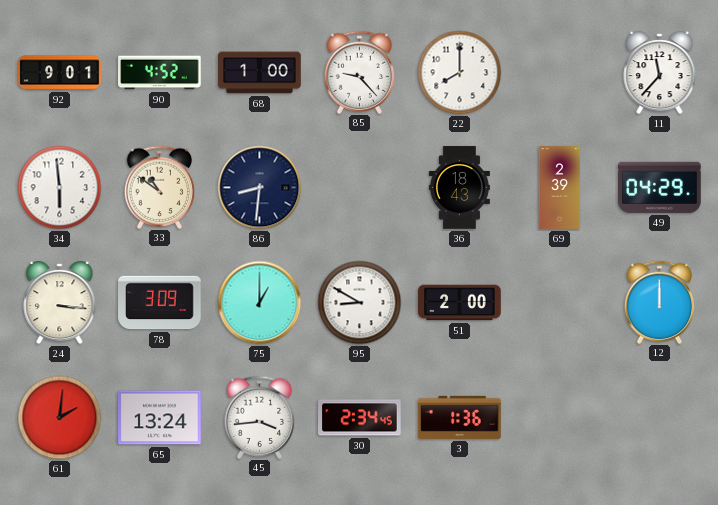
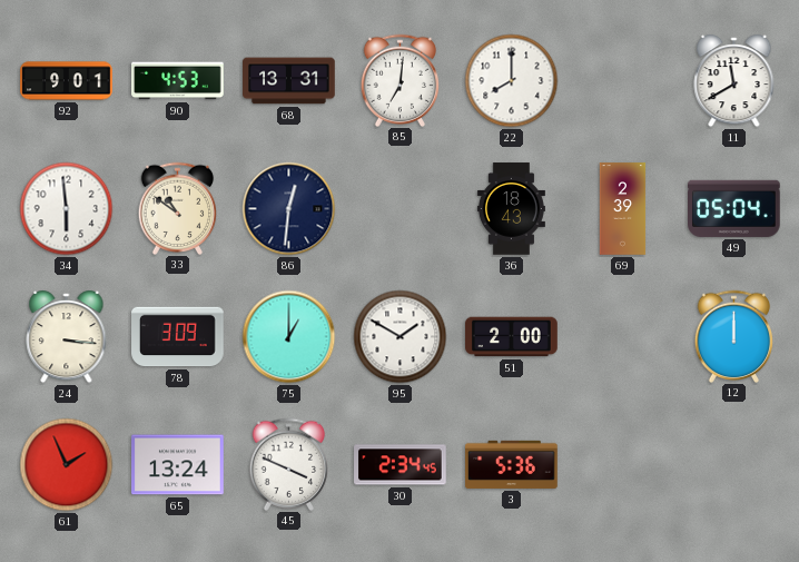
90: 4:52 -> 4:53
68: 1:00 -> 13:31
85: 9:23 -> 7:01
11: 11:37 -> 11:40
86: 8:31 -> 12:31
49: 04:29 -> 05:04
95: 8:50 -> 1:50
61: 2:01 -> 1:56
45: 3:44 -> 3:49
3: 1:36 -> 5:36
